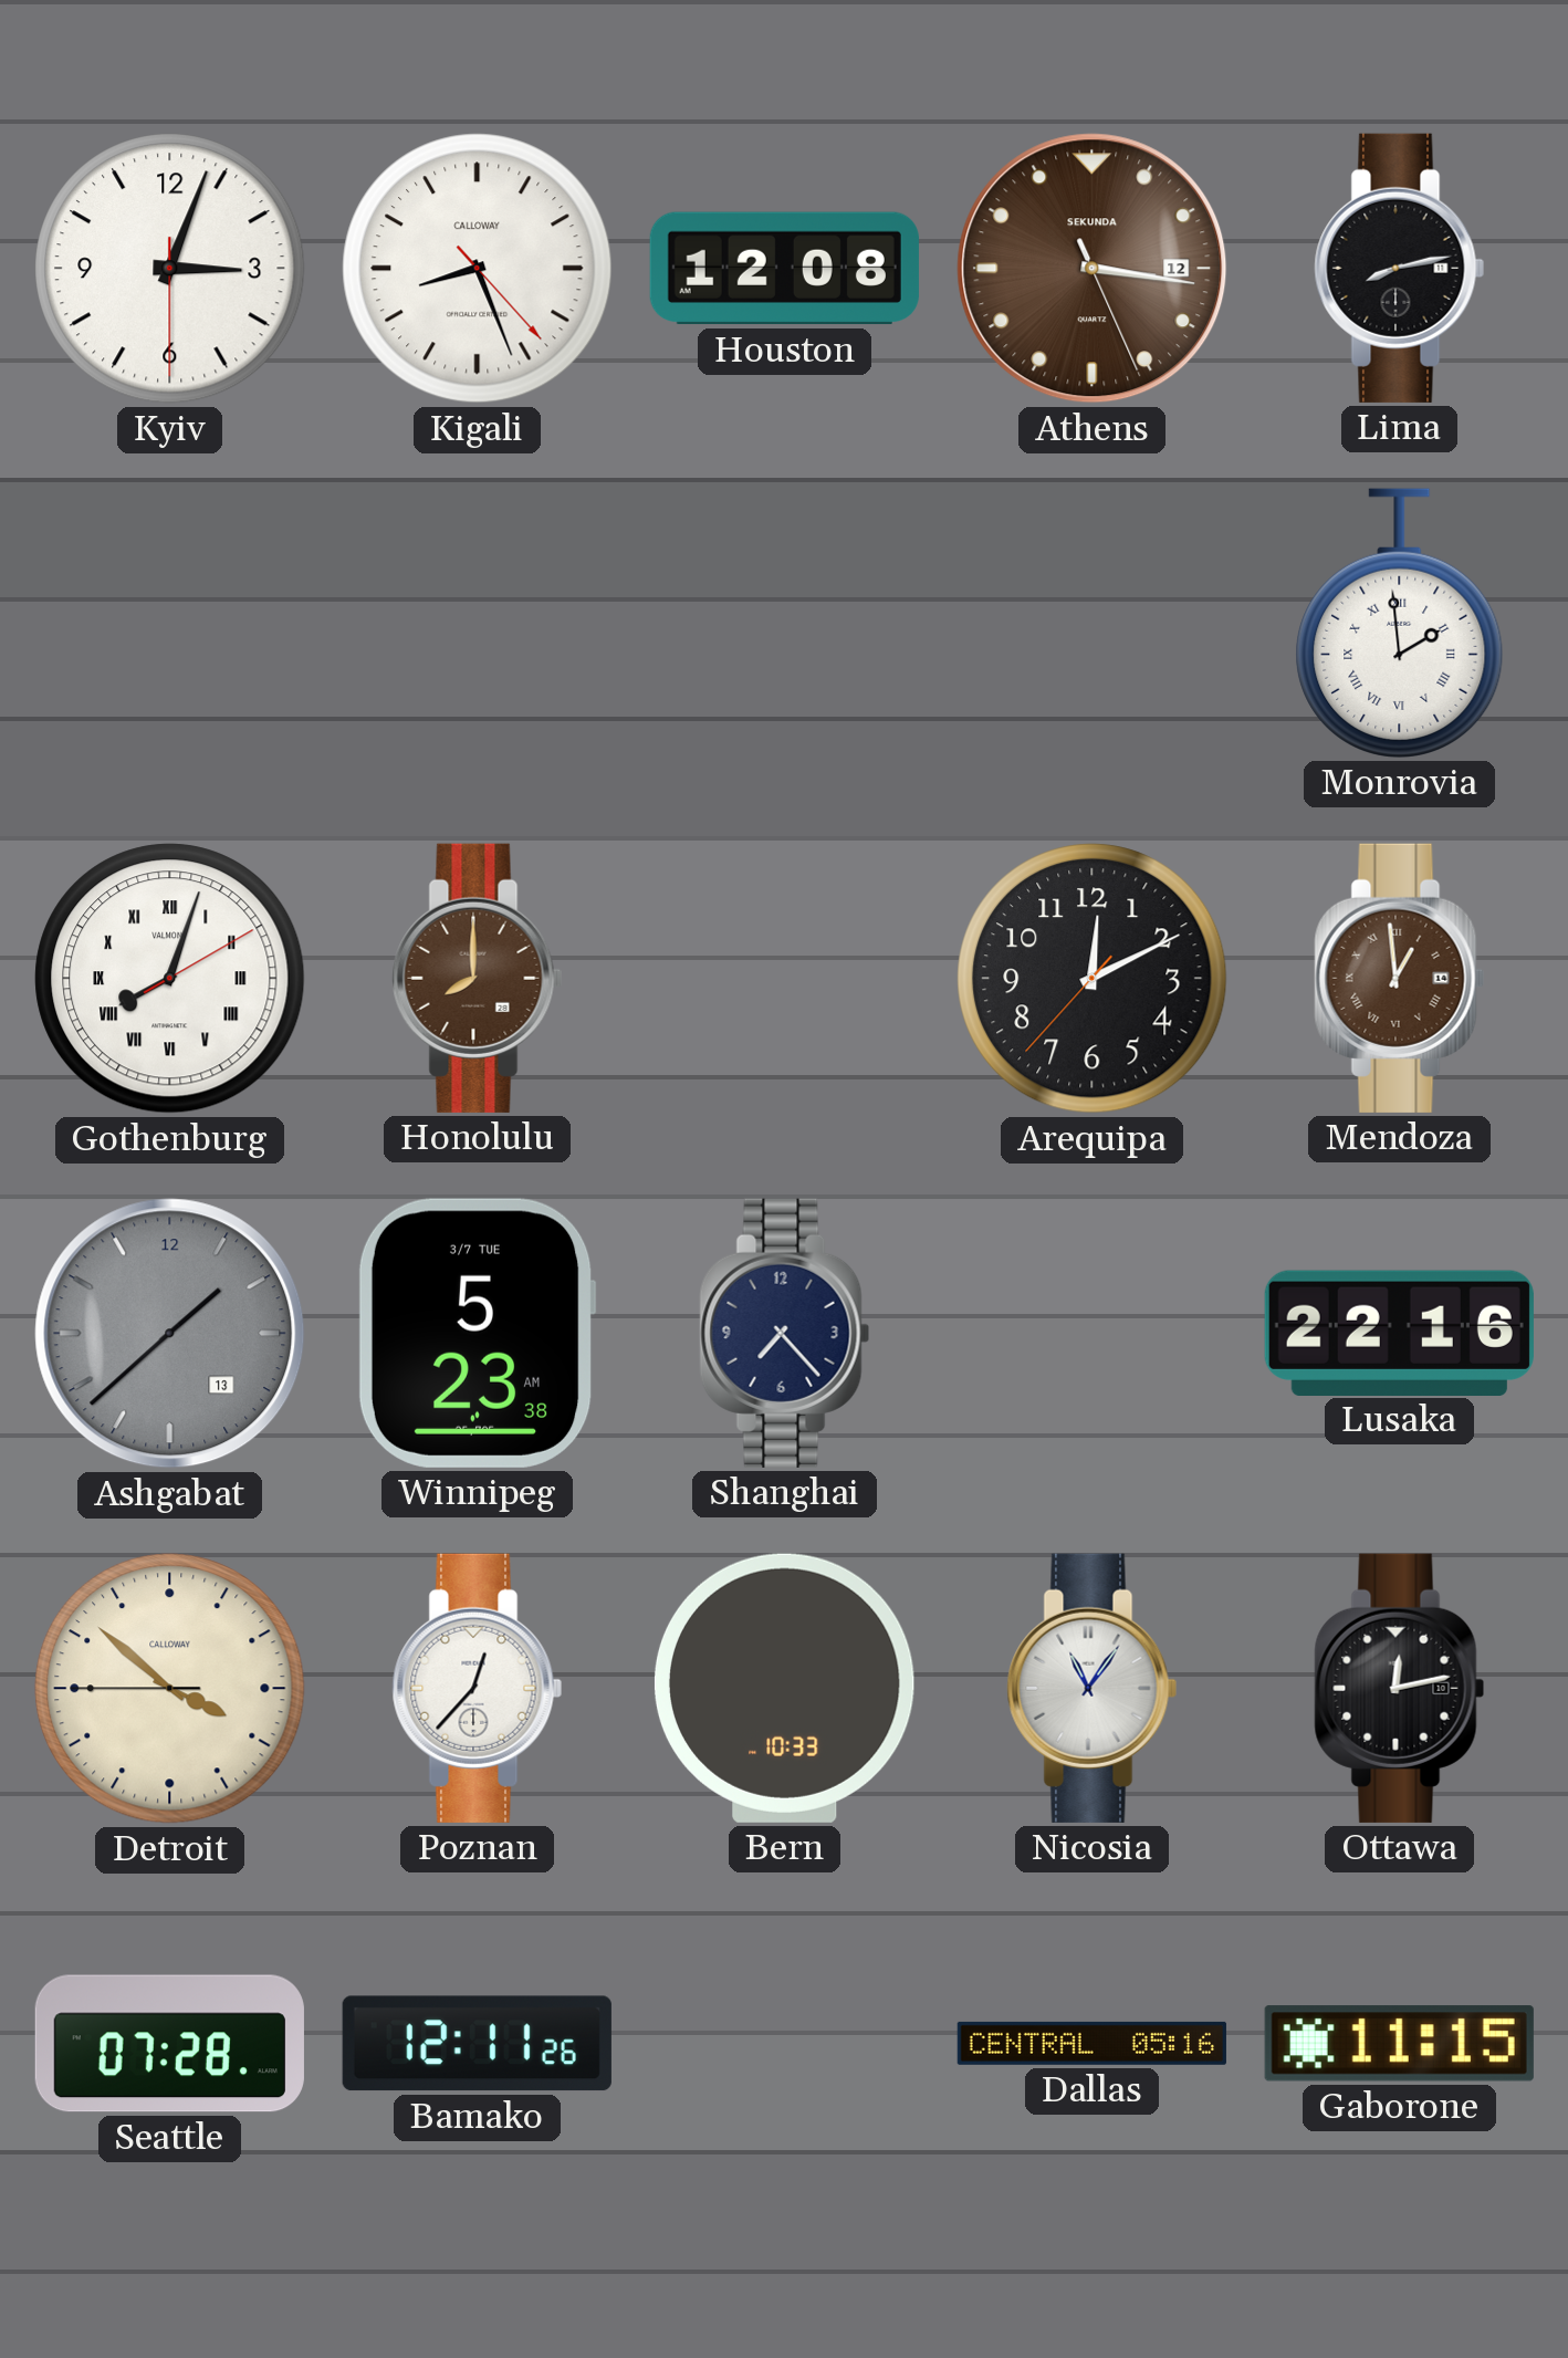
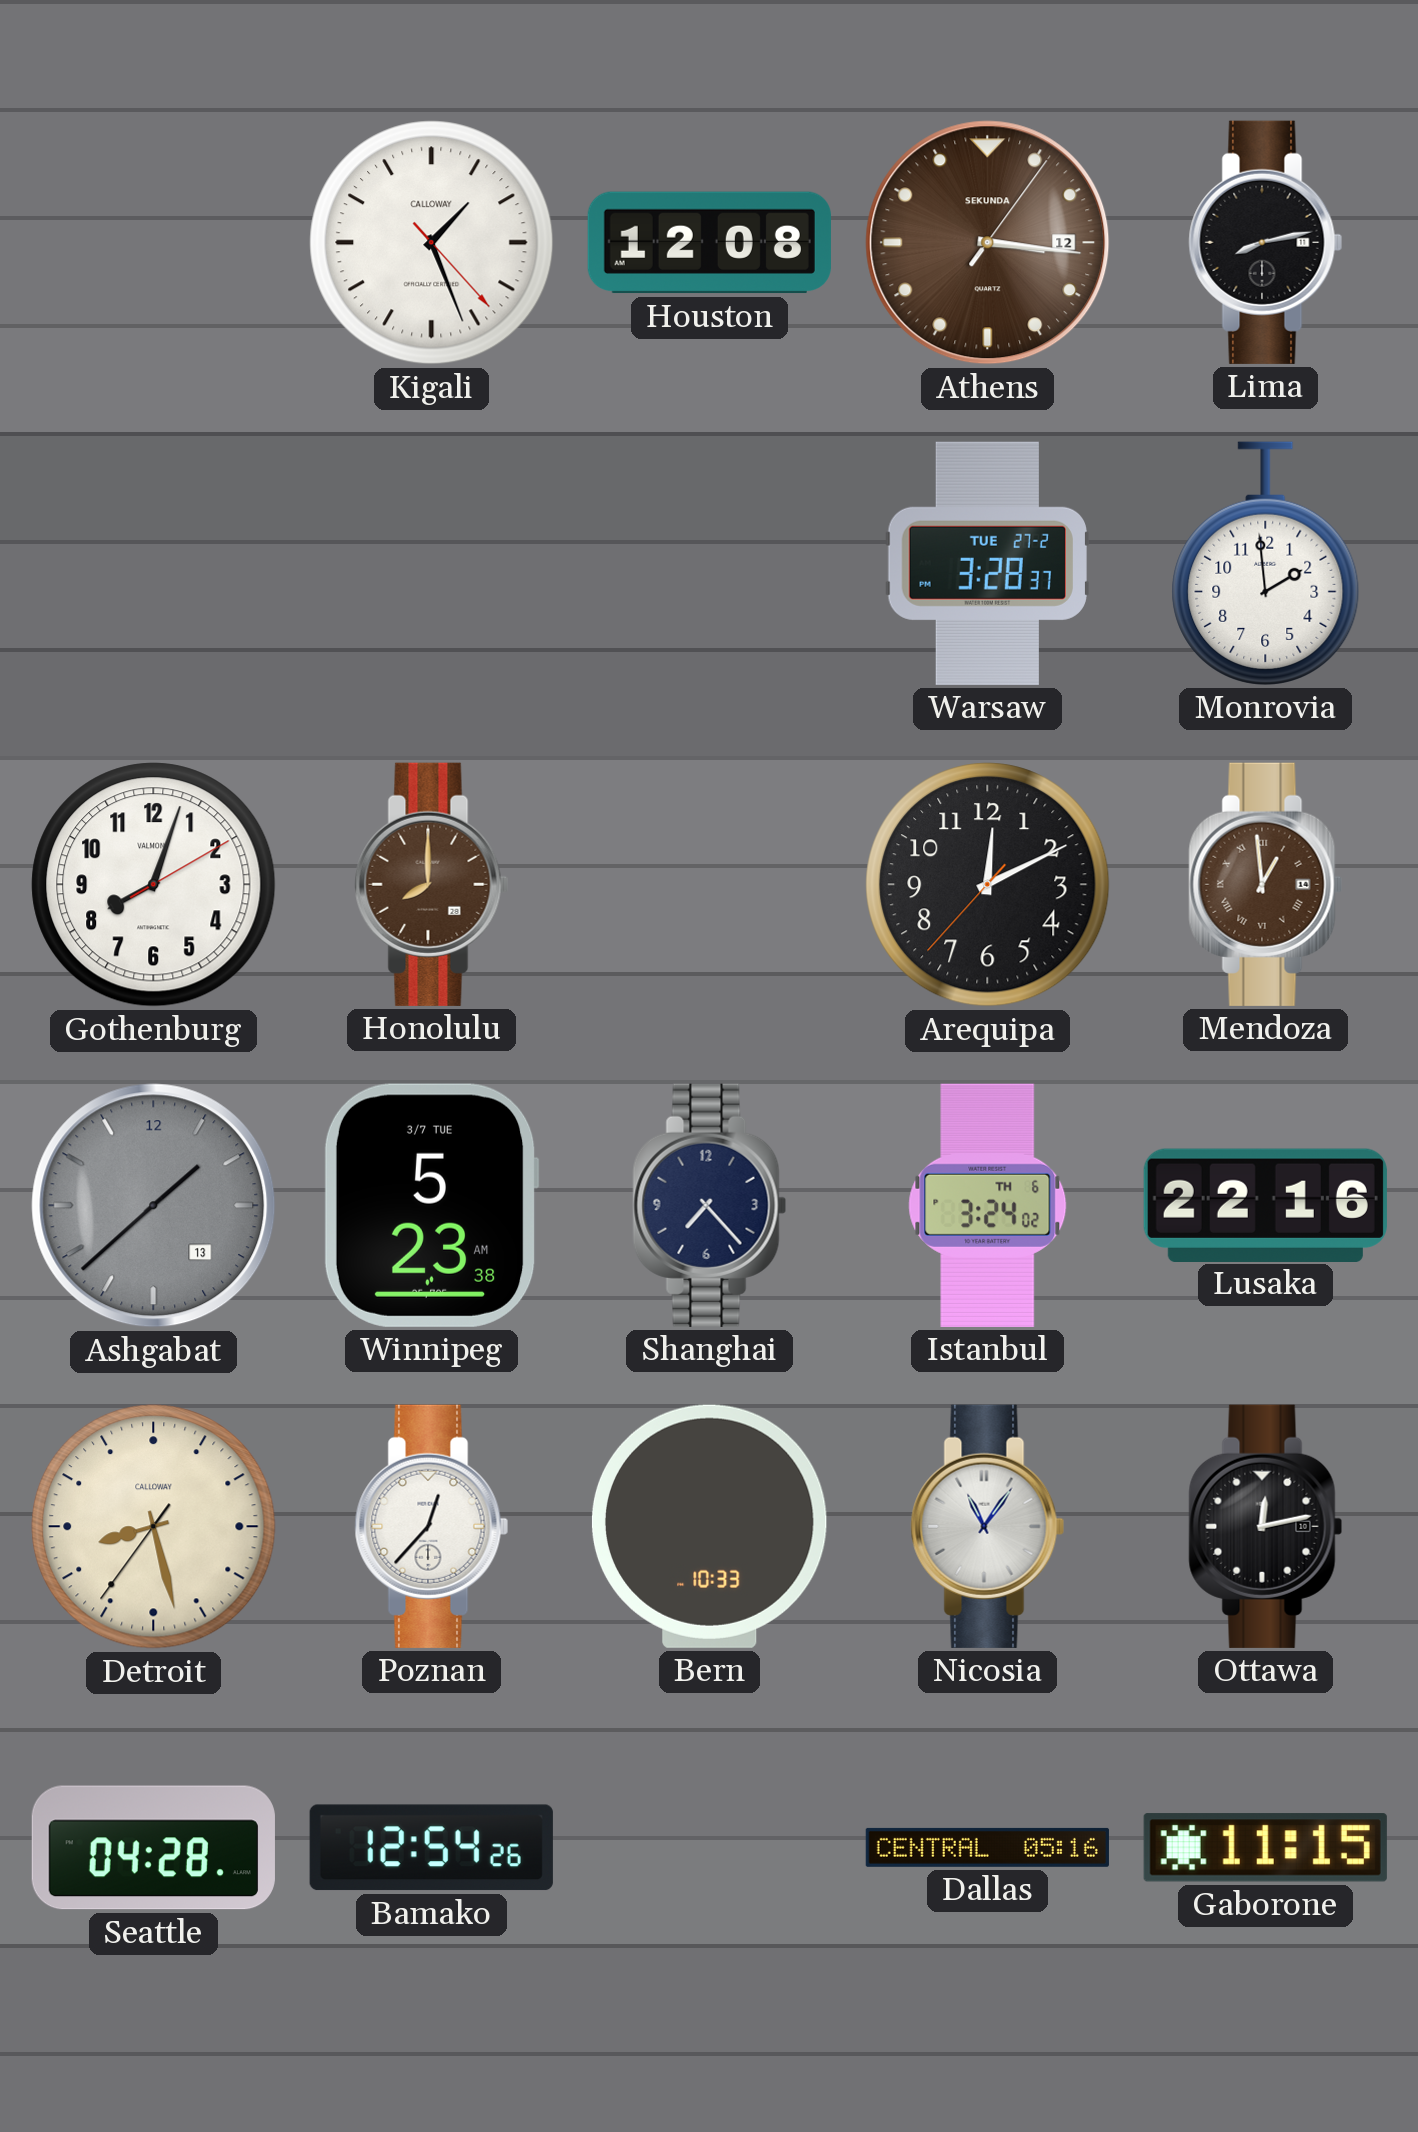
Kyiv: 3:03 -> none
Kigali: 8:26 -> 1:26
Athens: 3:16:26 -> 3:16:06
Warsaw: none -> 3:28
Monrovia numerals: Roman -> Arabic
Gothenburg numerals: Roman -> Arabic
Istanbul: none -> 3:24
Detroit: 3:51 -> 8:27
Seattle: 07:28 -> 04:28
Bamako: 12:11 -> 12:54
